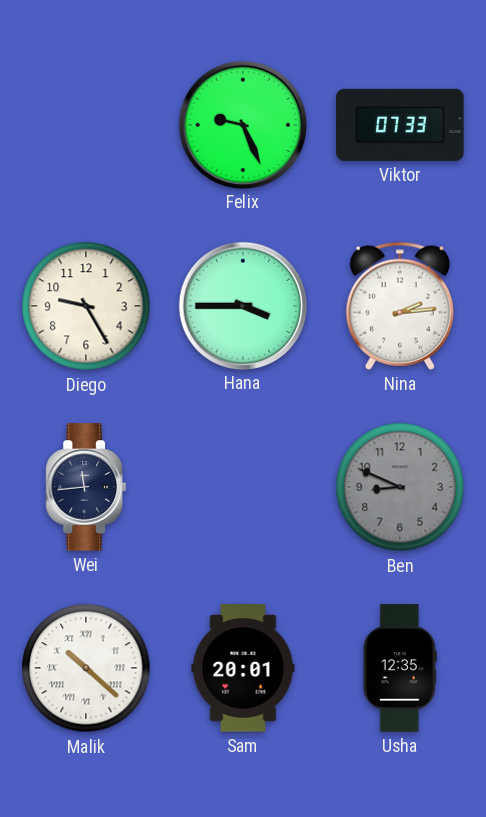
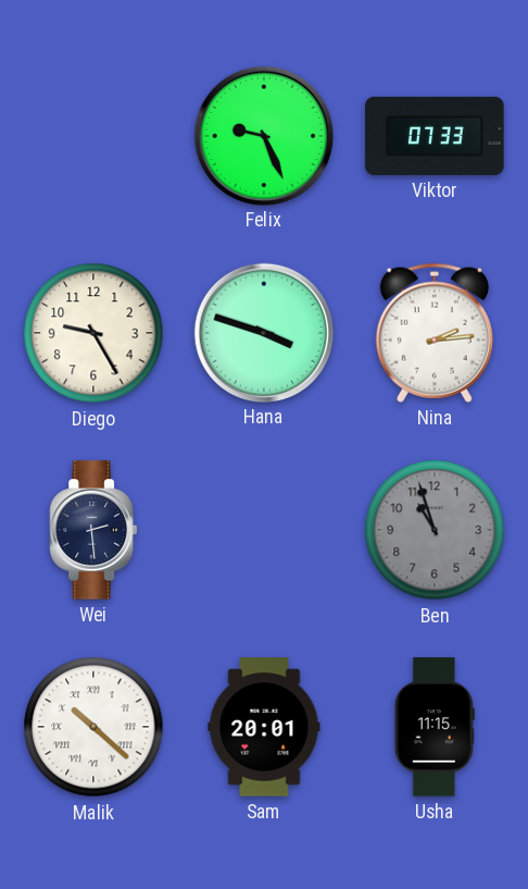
Hana: 3:45 -> 3:48
Wei: 11:44 -> 2:29
Ben: 8:49 -> 10:57
Usha: 12:35 -> 11:15
